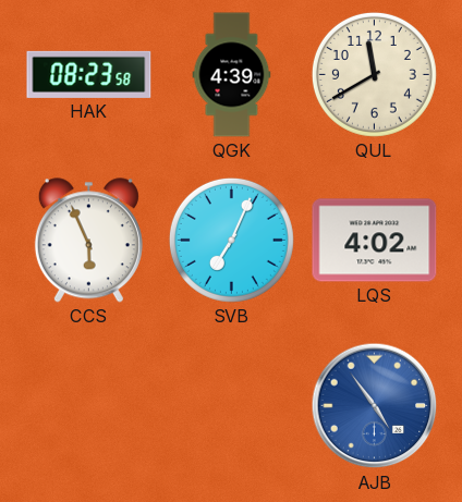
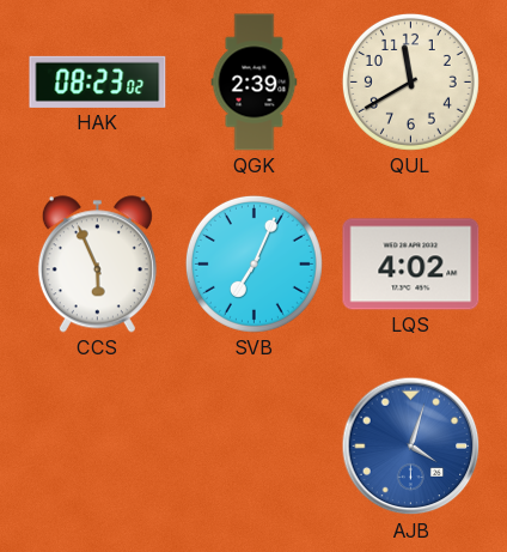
HAK: 08:23:58 -> 08:23:02
QGK: 4:39 -> 2:39
AJB: 4:54 -> 4:03
